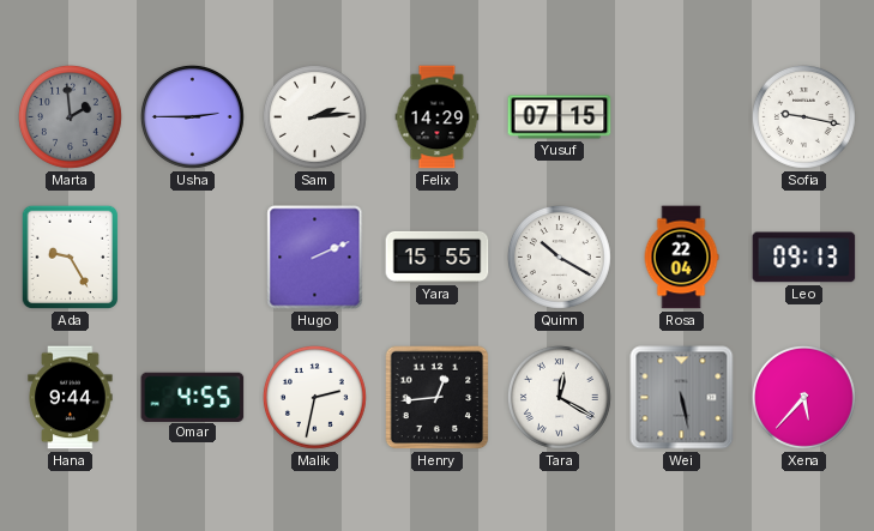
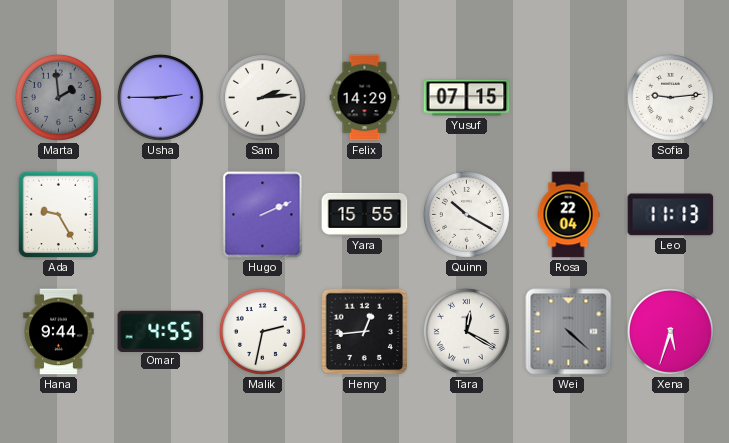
Sofia: 9:17 -> 9:14
Leo: 09:13 -> 11:13
Wei: 5:28 -> 4:22
Xena: 5:37 -> 5:33
